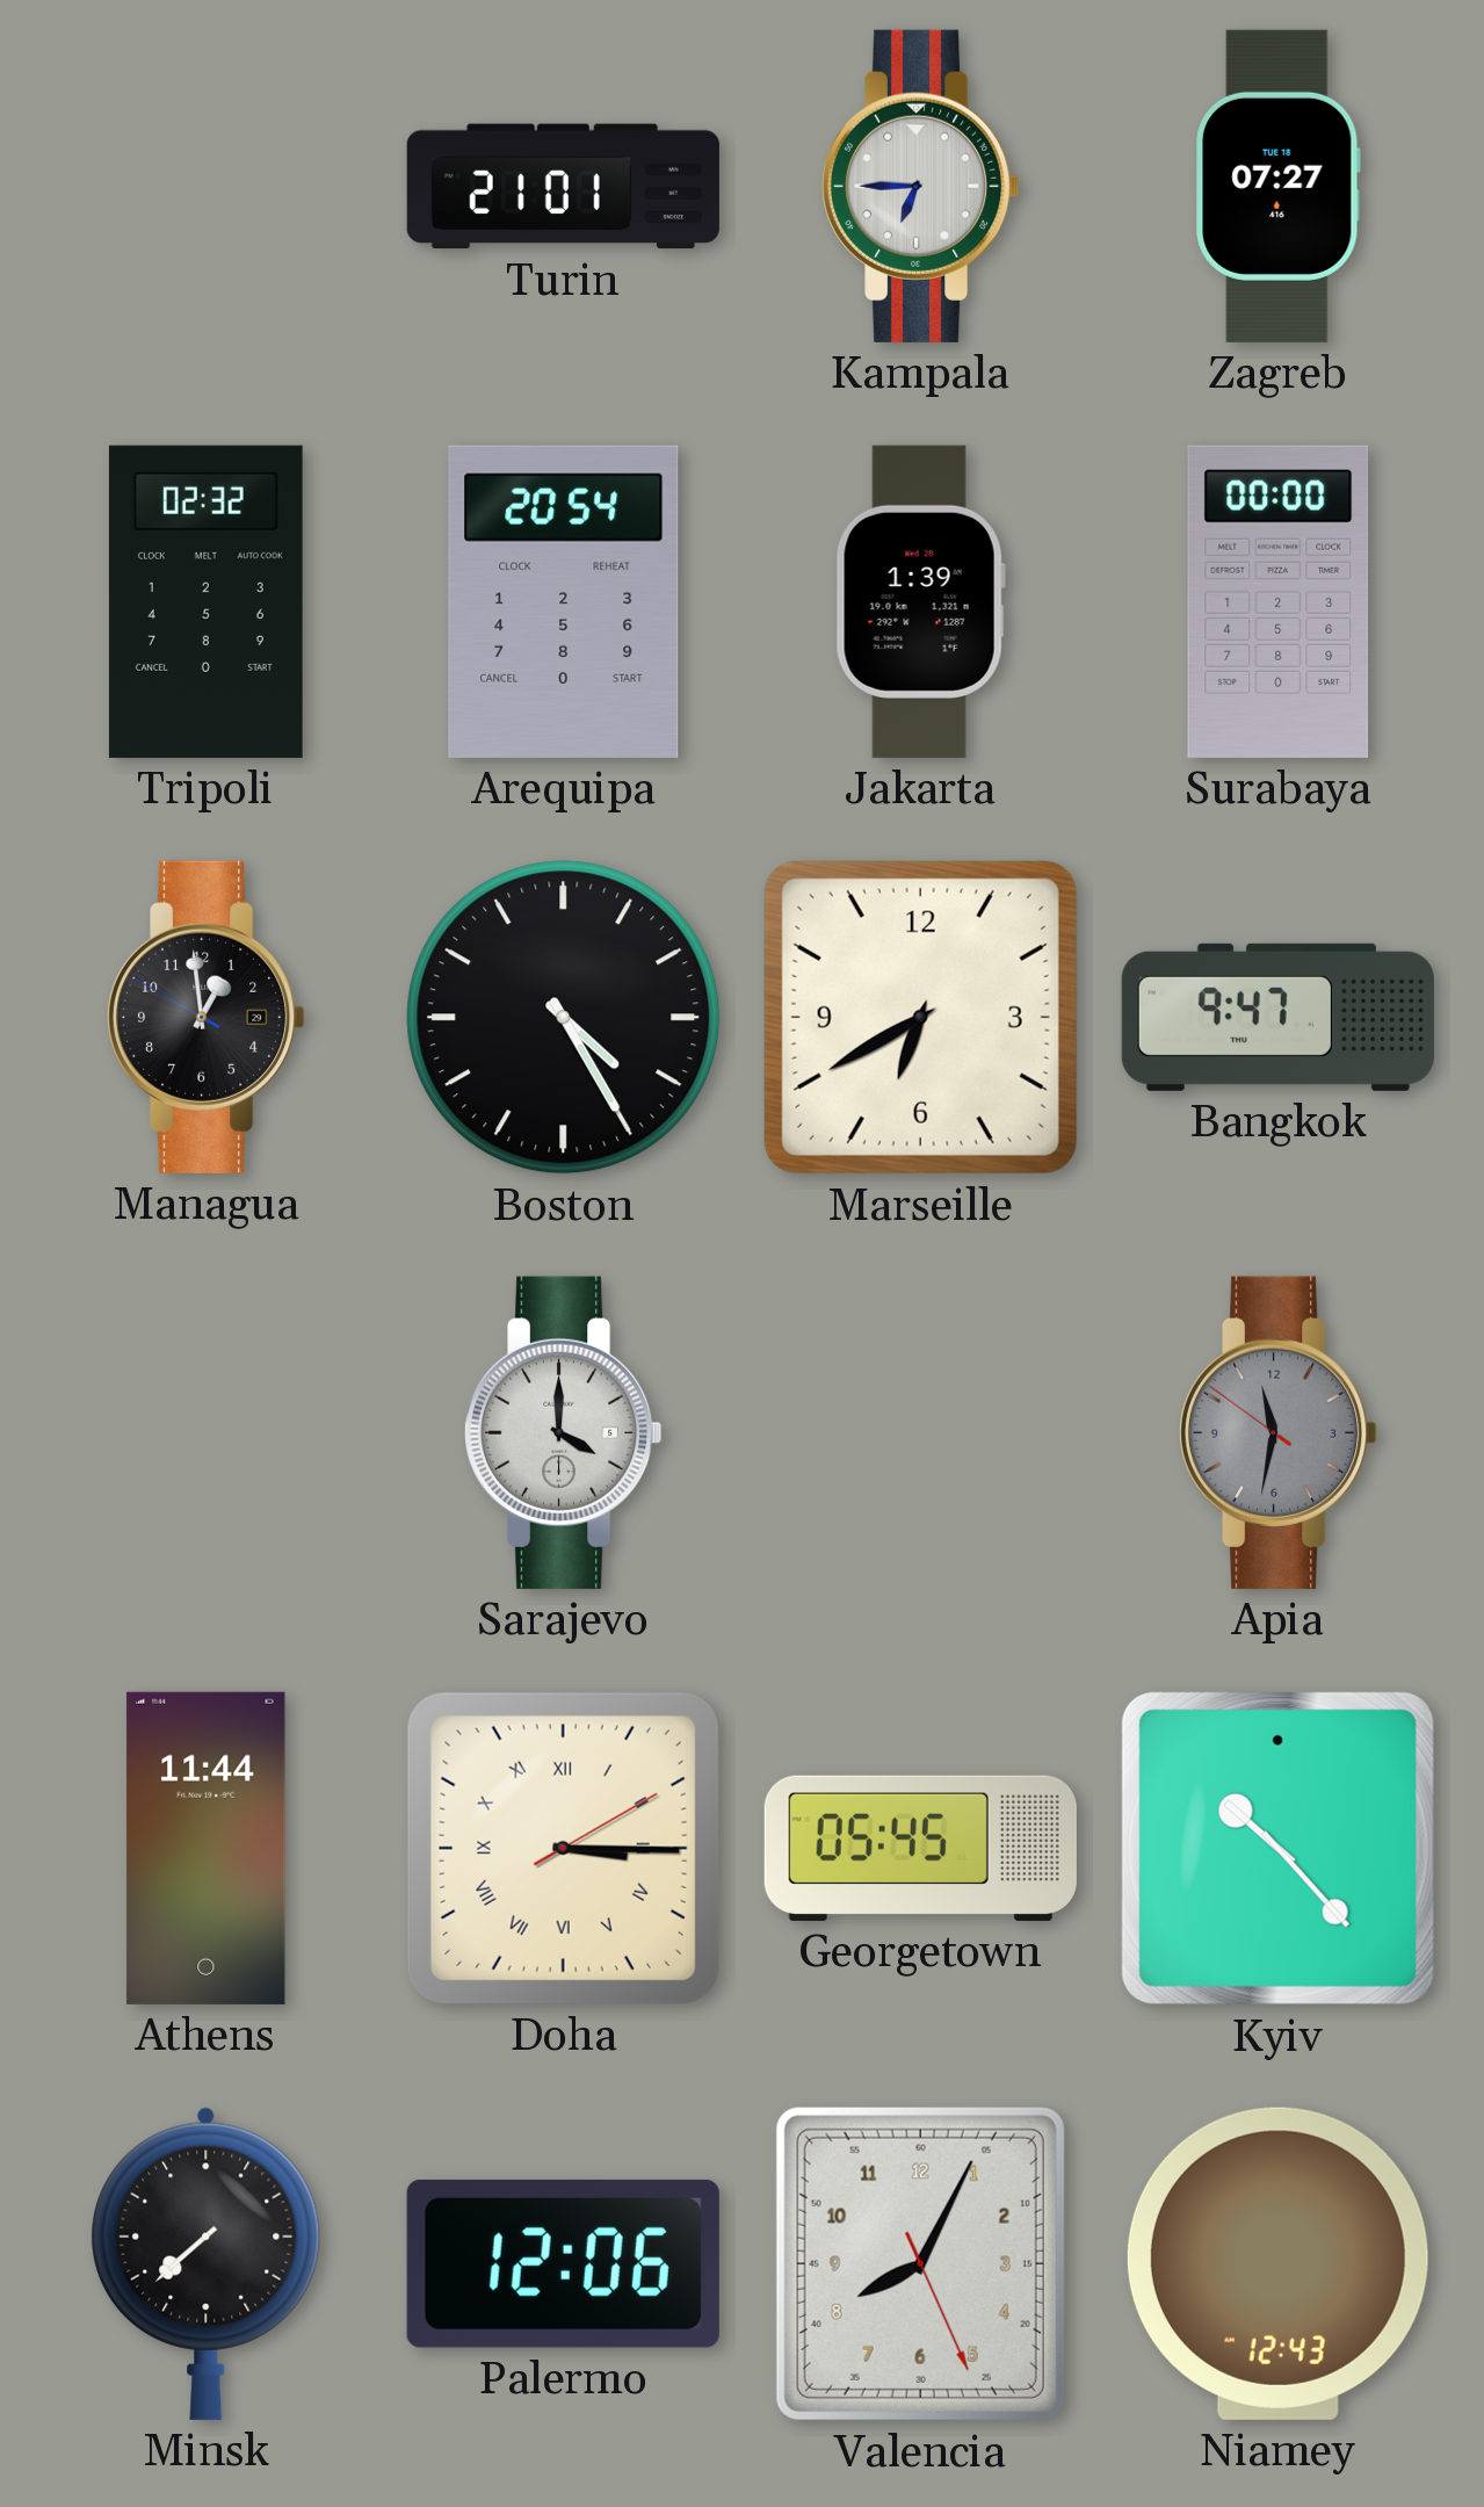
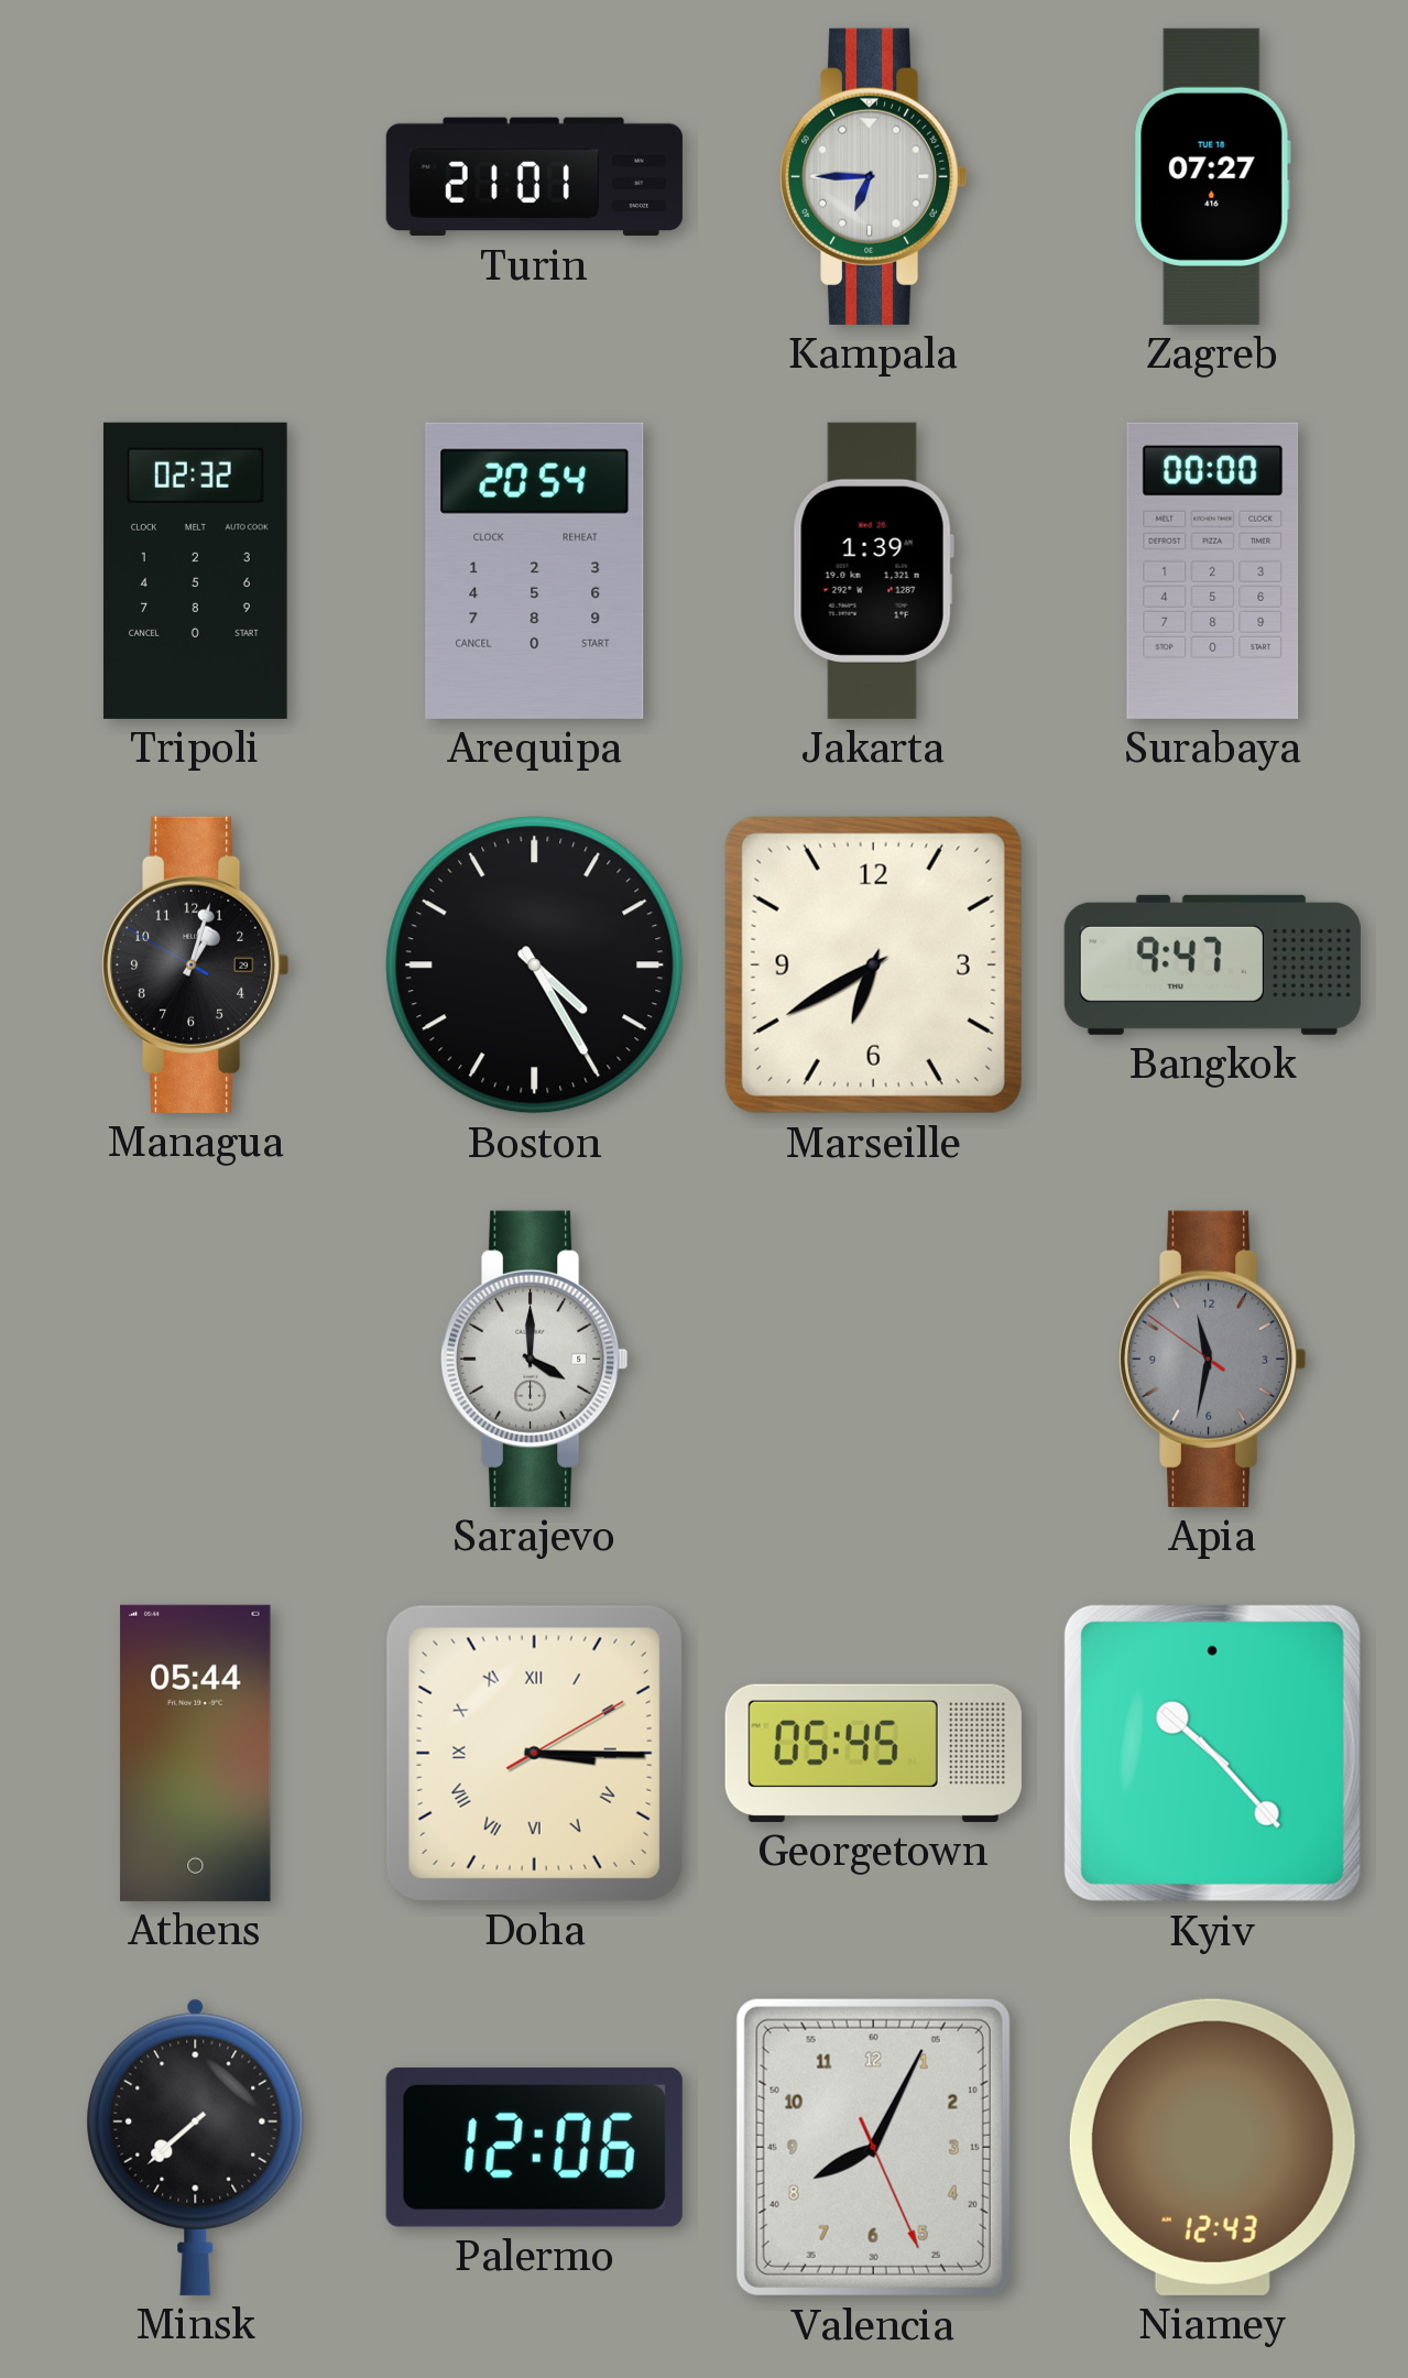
Managua: 12:58 -> 1:02
Athens: 11:44 -> 05:44
